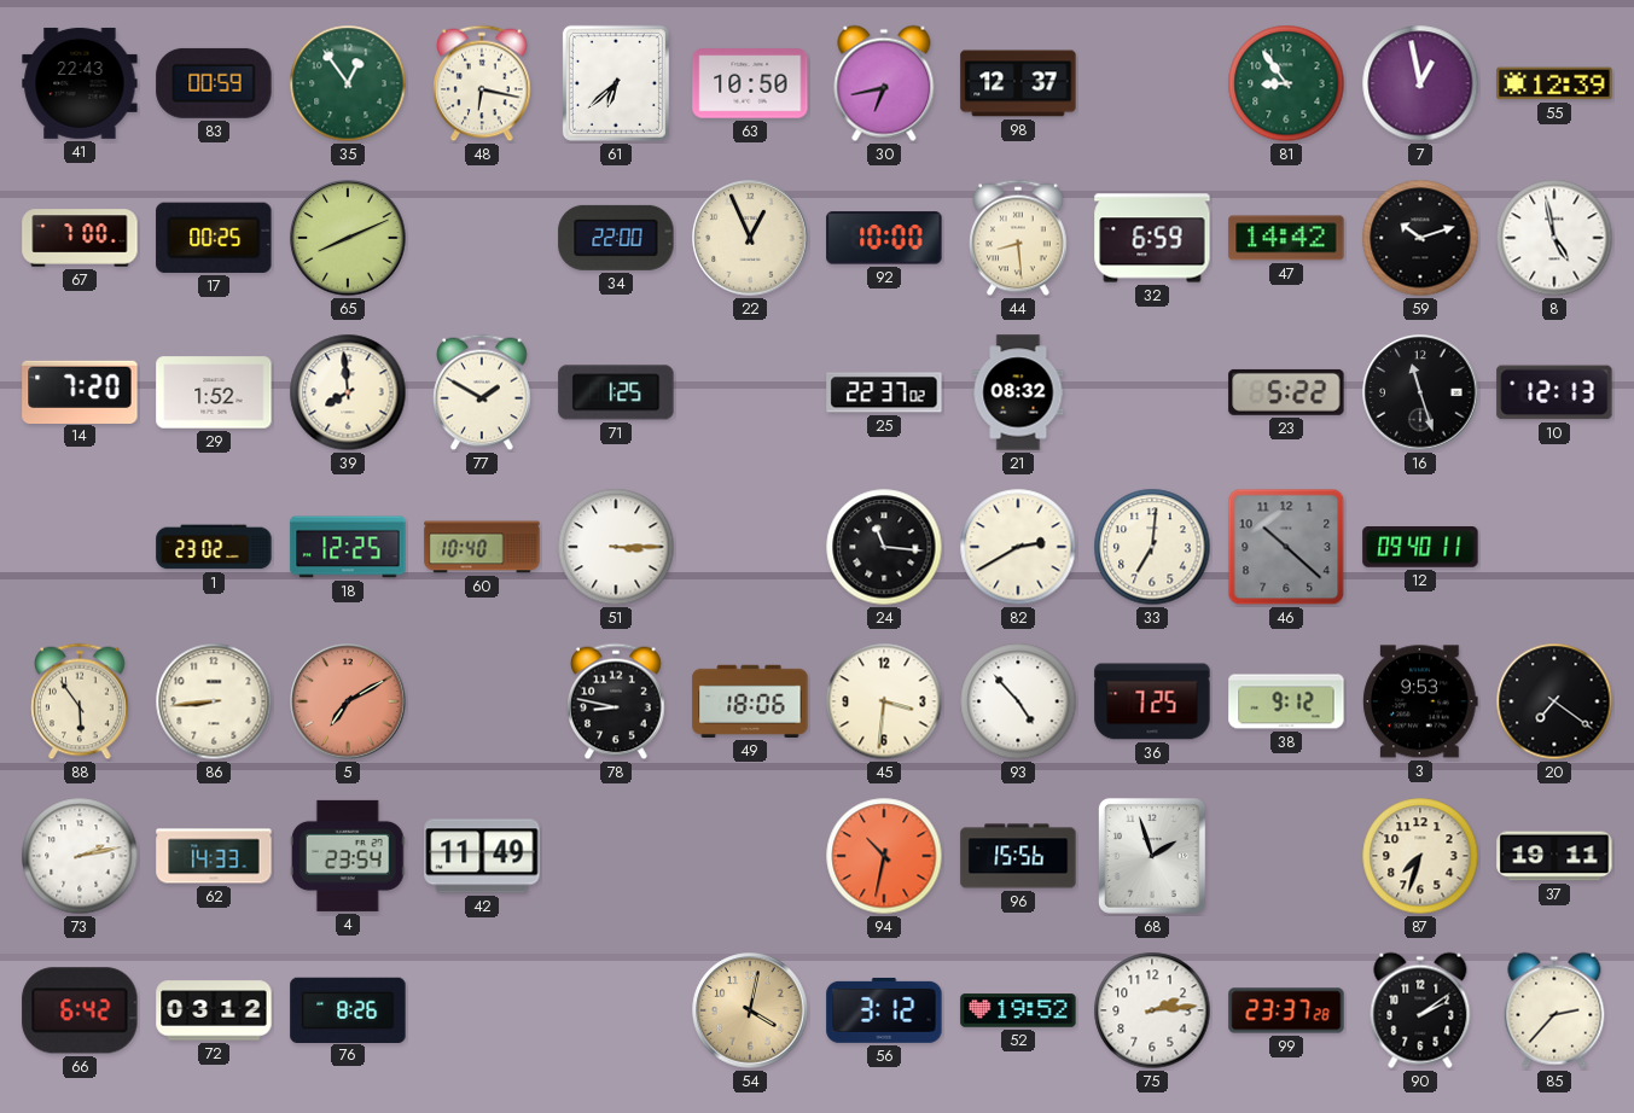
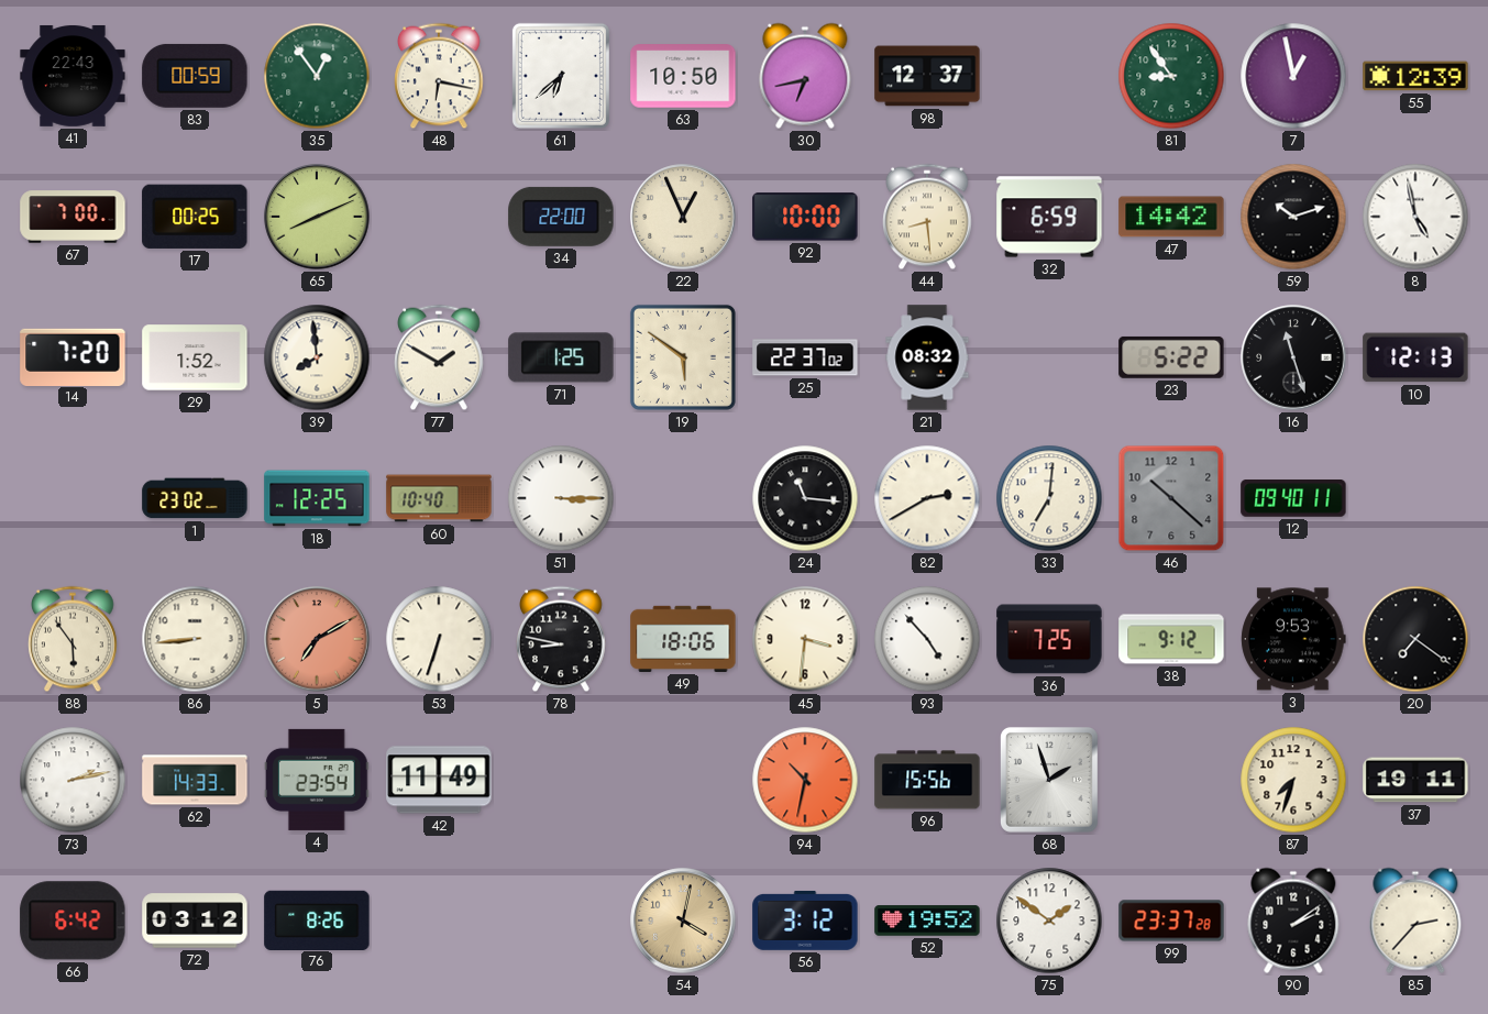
19: none -> 5:51
53: none -> 6:33
75: 2:14 -> 1:51
